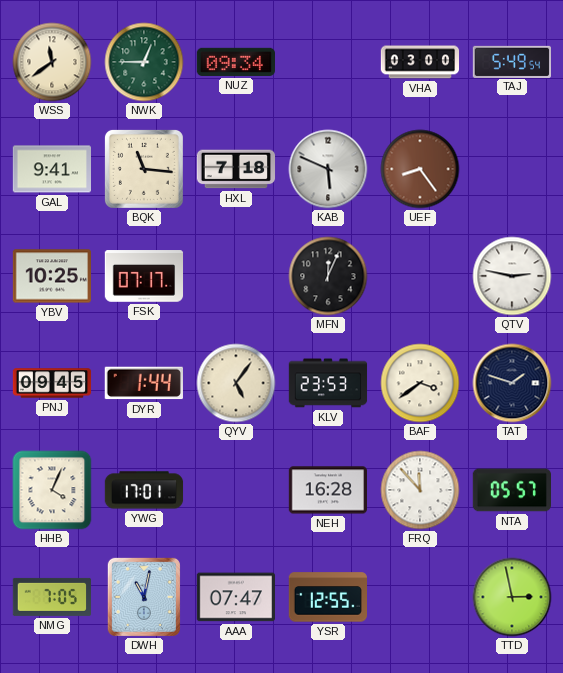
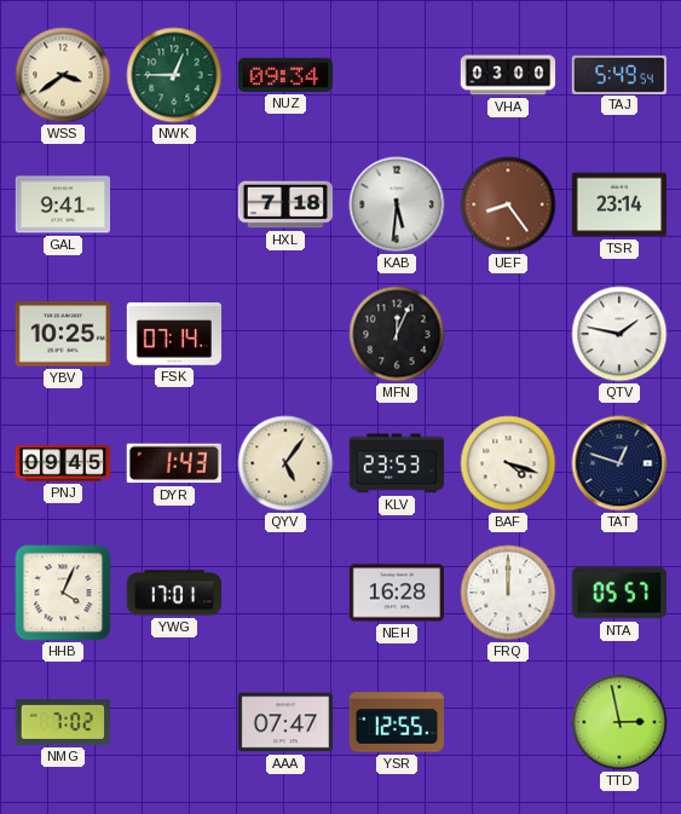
WSS: 11:39 -> 3:39
BQK: 11:16 -> none
KAB: 5:49 -> 5:31
TSR: none -> 23:14
FSK: 07:17 -> 07:14
QTV: 2:47 -> 1:47
DYR: 1:44 -> 1:43
BAF: 3:39 -> 4:18
TAT: 1:48 -> 12:48
FRQ: 11:53 -> 12:00
NMG: 7:05 -> 7:02
DWH: 11:02 -> none
